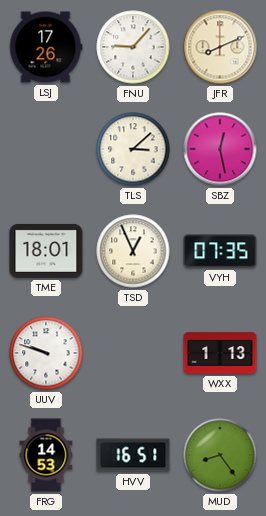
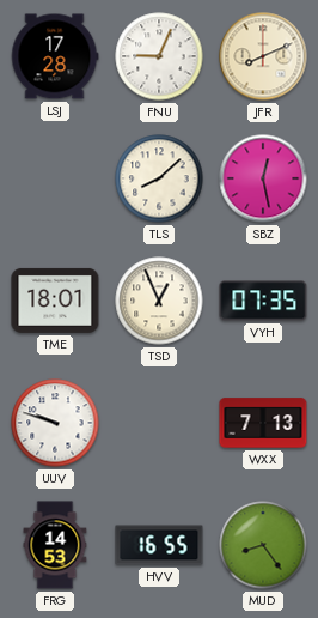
LSJ: 17:26 -> 17:28
FNU: 9:07 -> 9:04
TLS: 3:08 -> 8:08
WXX: 1:13 -> 7:13
HVV: 16:51 -> 16:55
